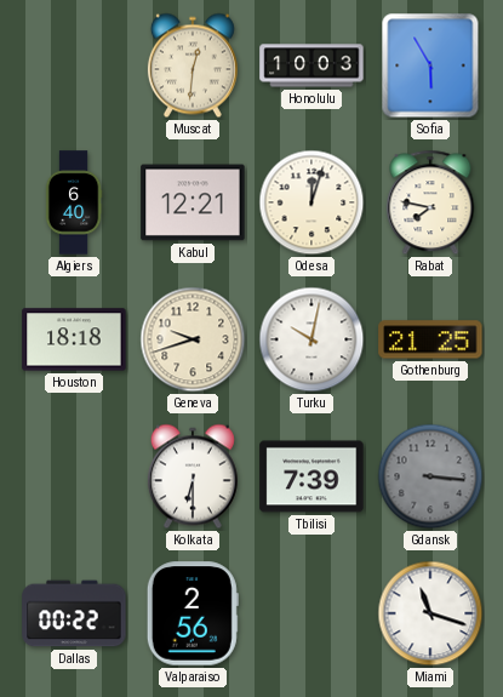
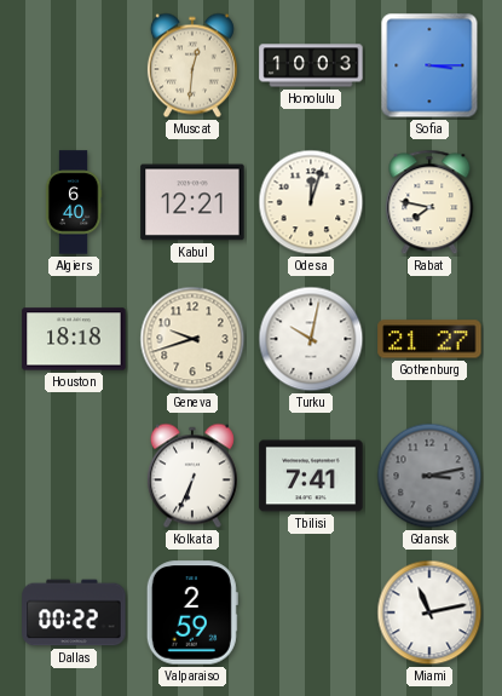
Sofia: 5:55 -> 3:15
Gothenburg: 21:25 -> 21:27
Kolkata: 6:30 -> 6:34
Tbilisi: 7:39 -> 7:41
Gdansk: 3:16 -> 3:13
Valparaiso: 2:56 -> 2:59
Miami: 11:18 -> 11:13
